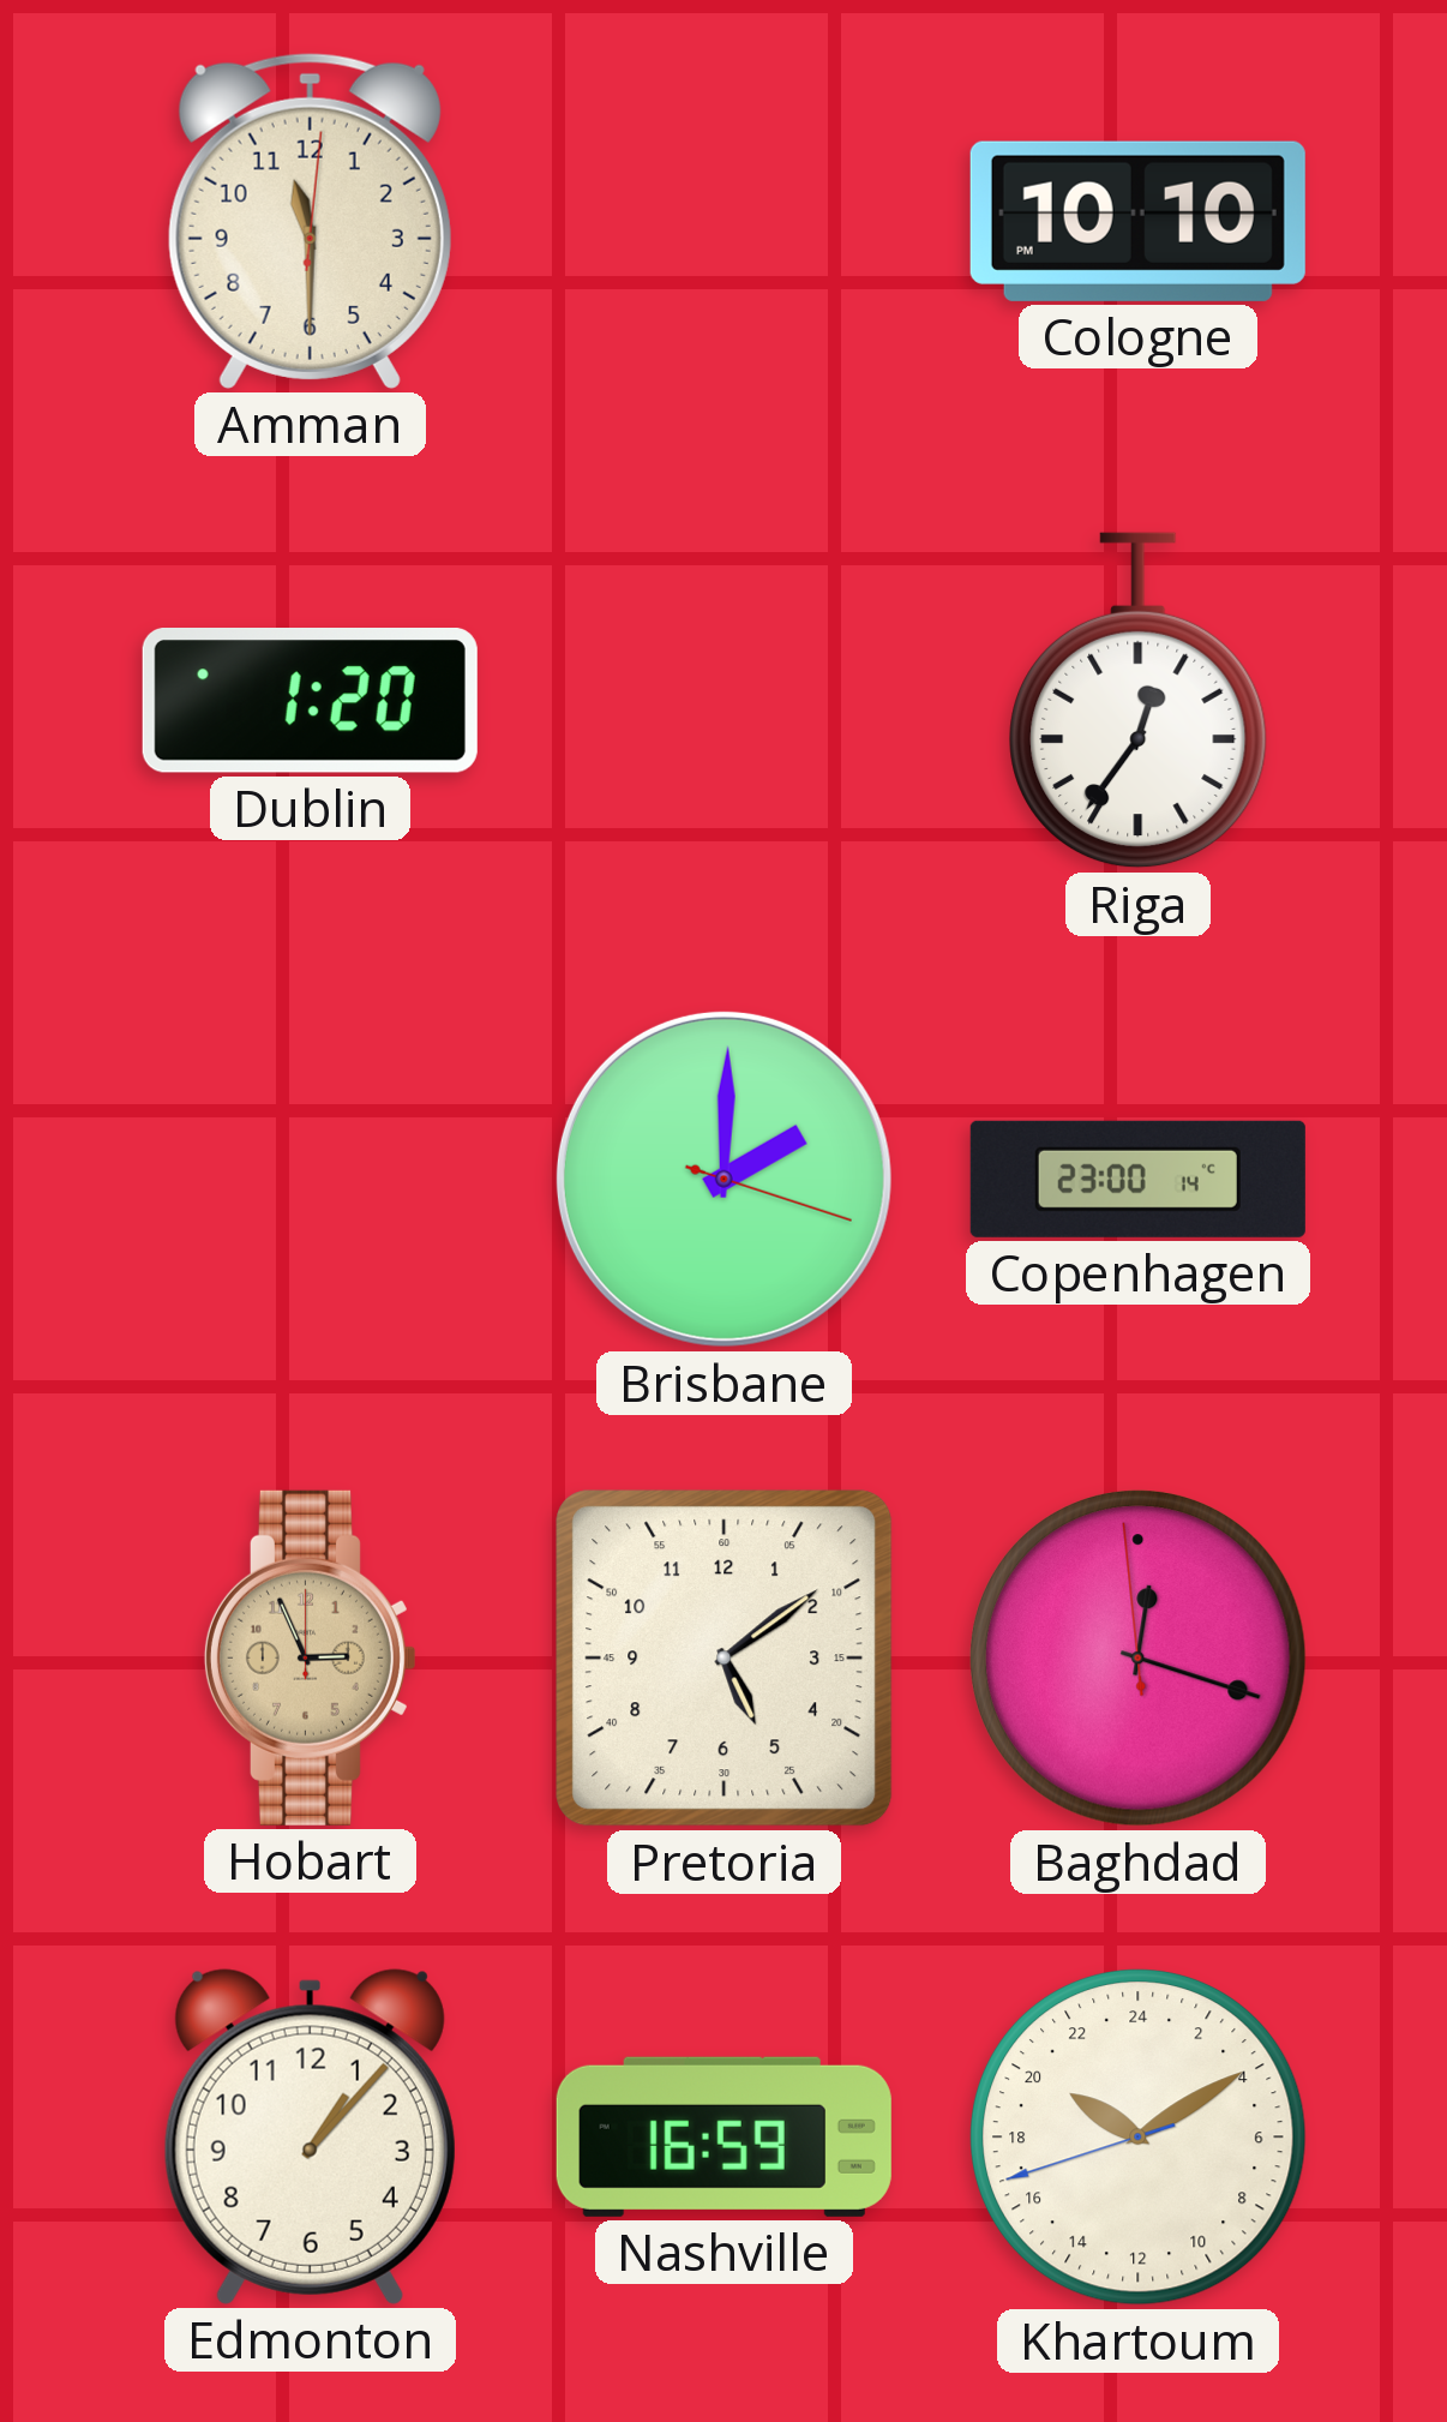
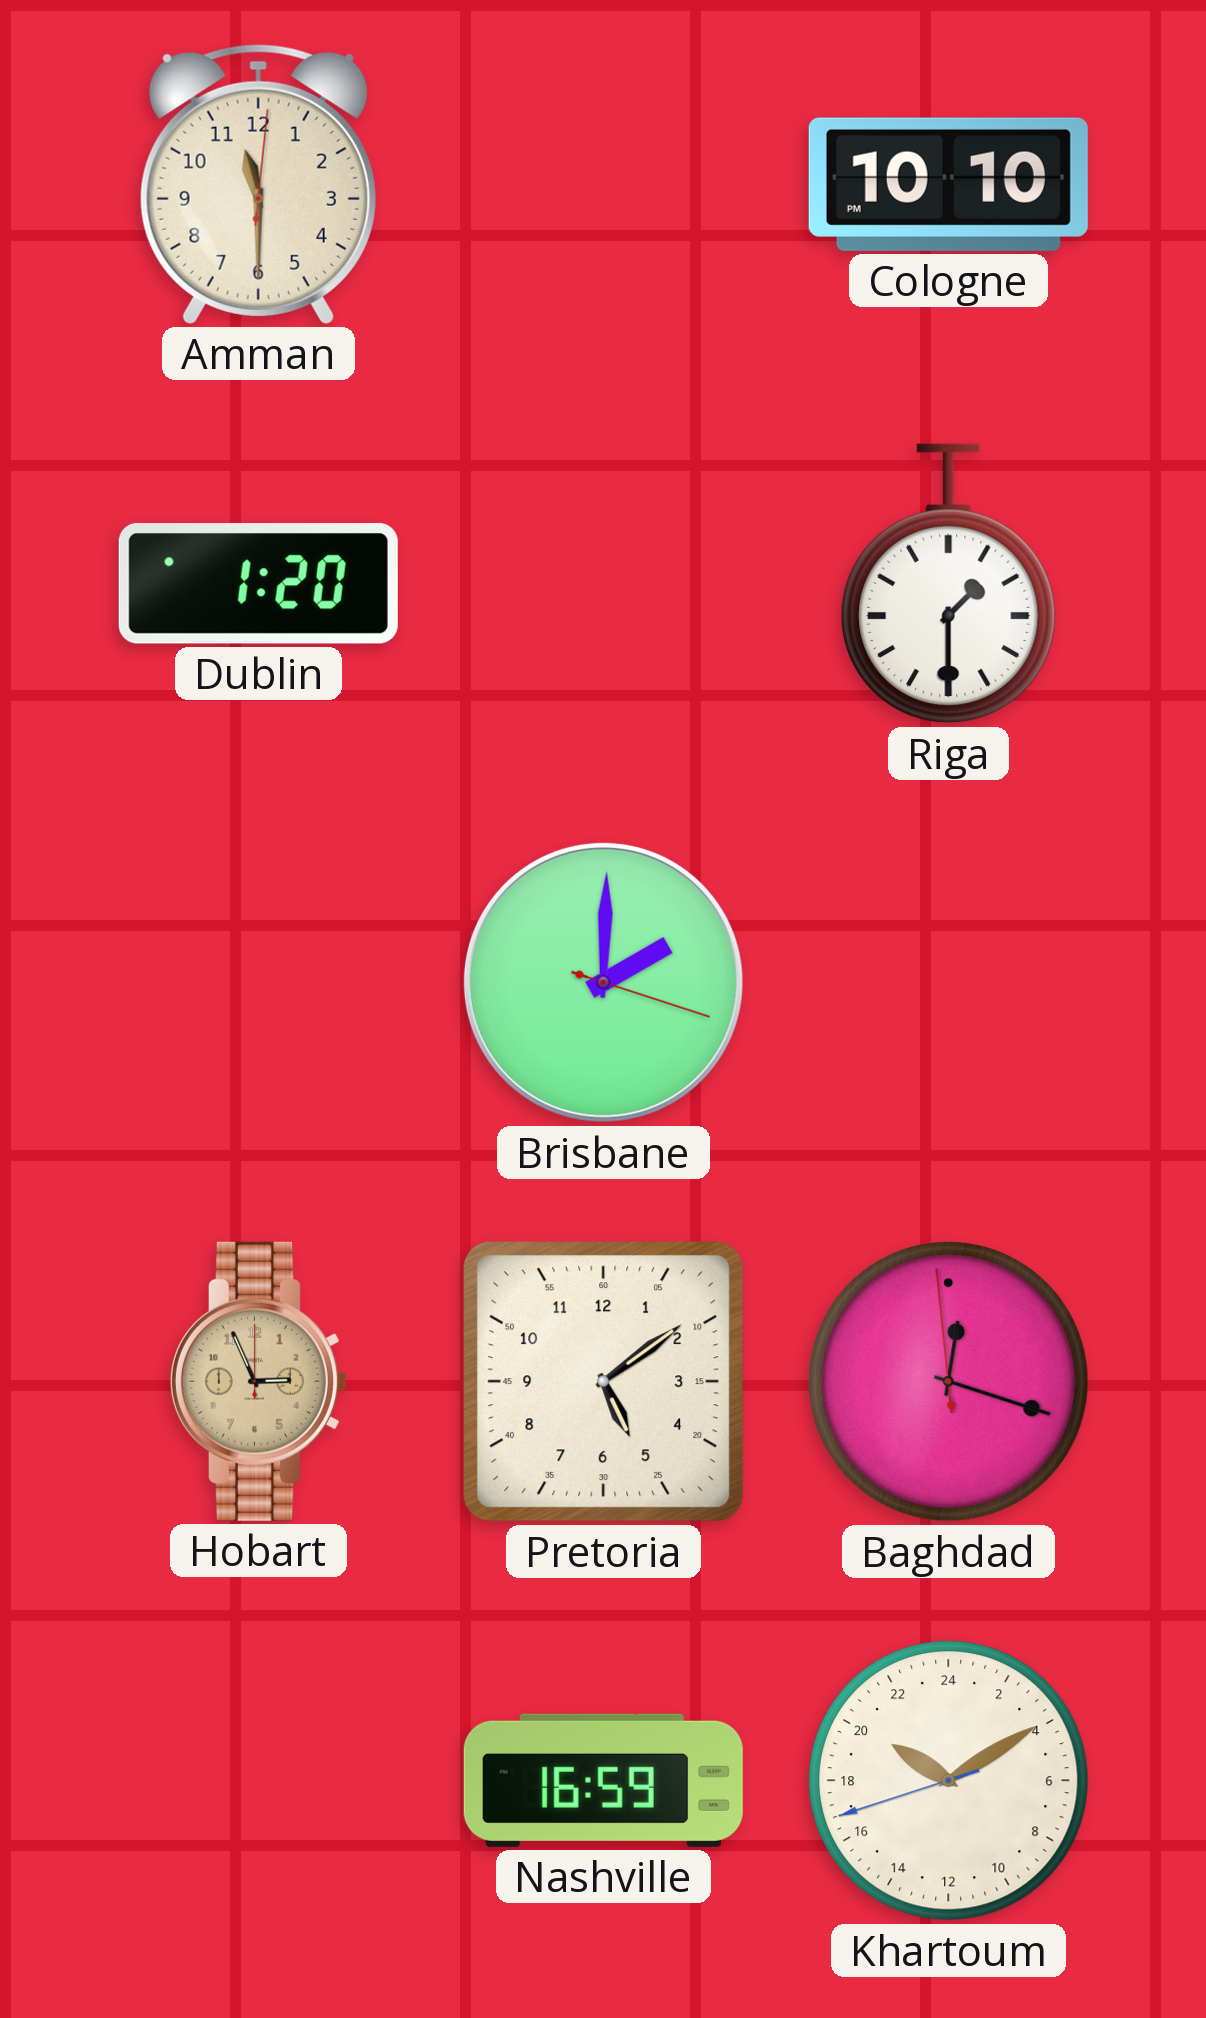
Riga: 12:36 -> 1:30
Copenhagen: 23:00 -> none
Edmonton: 1:07 -> none
